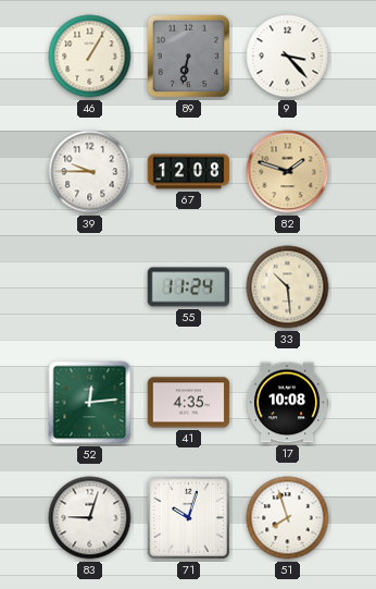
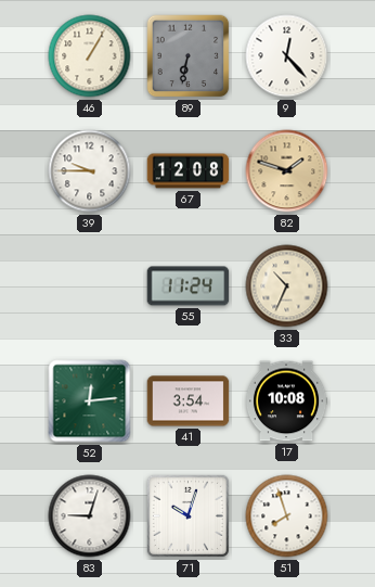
9: 3:23 -> 12:23
33: 10:29 -> 10:34
41: 4:35 -> 3:54
